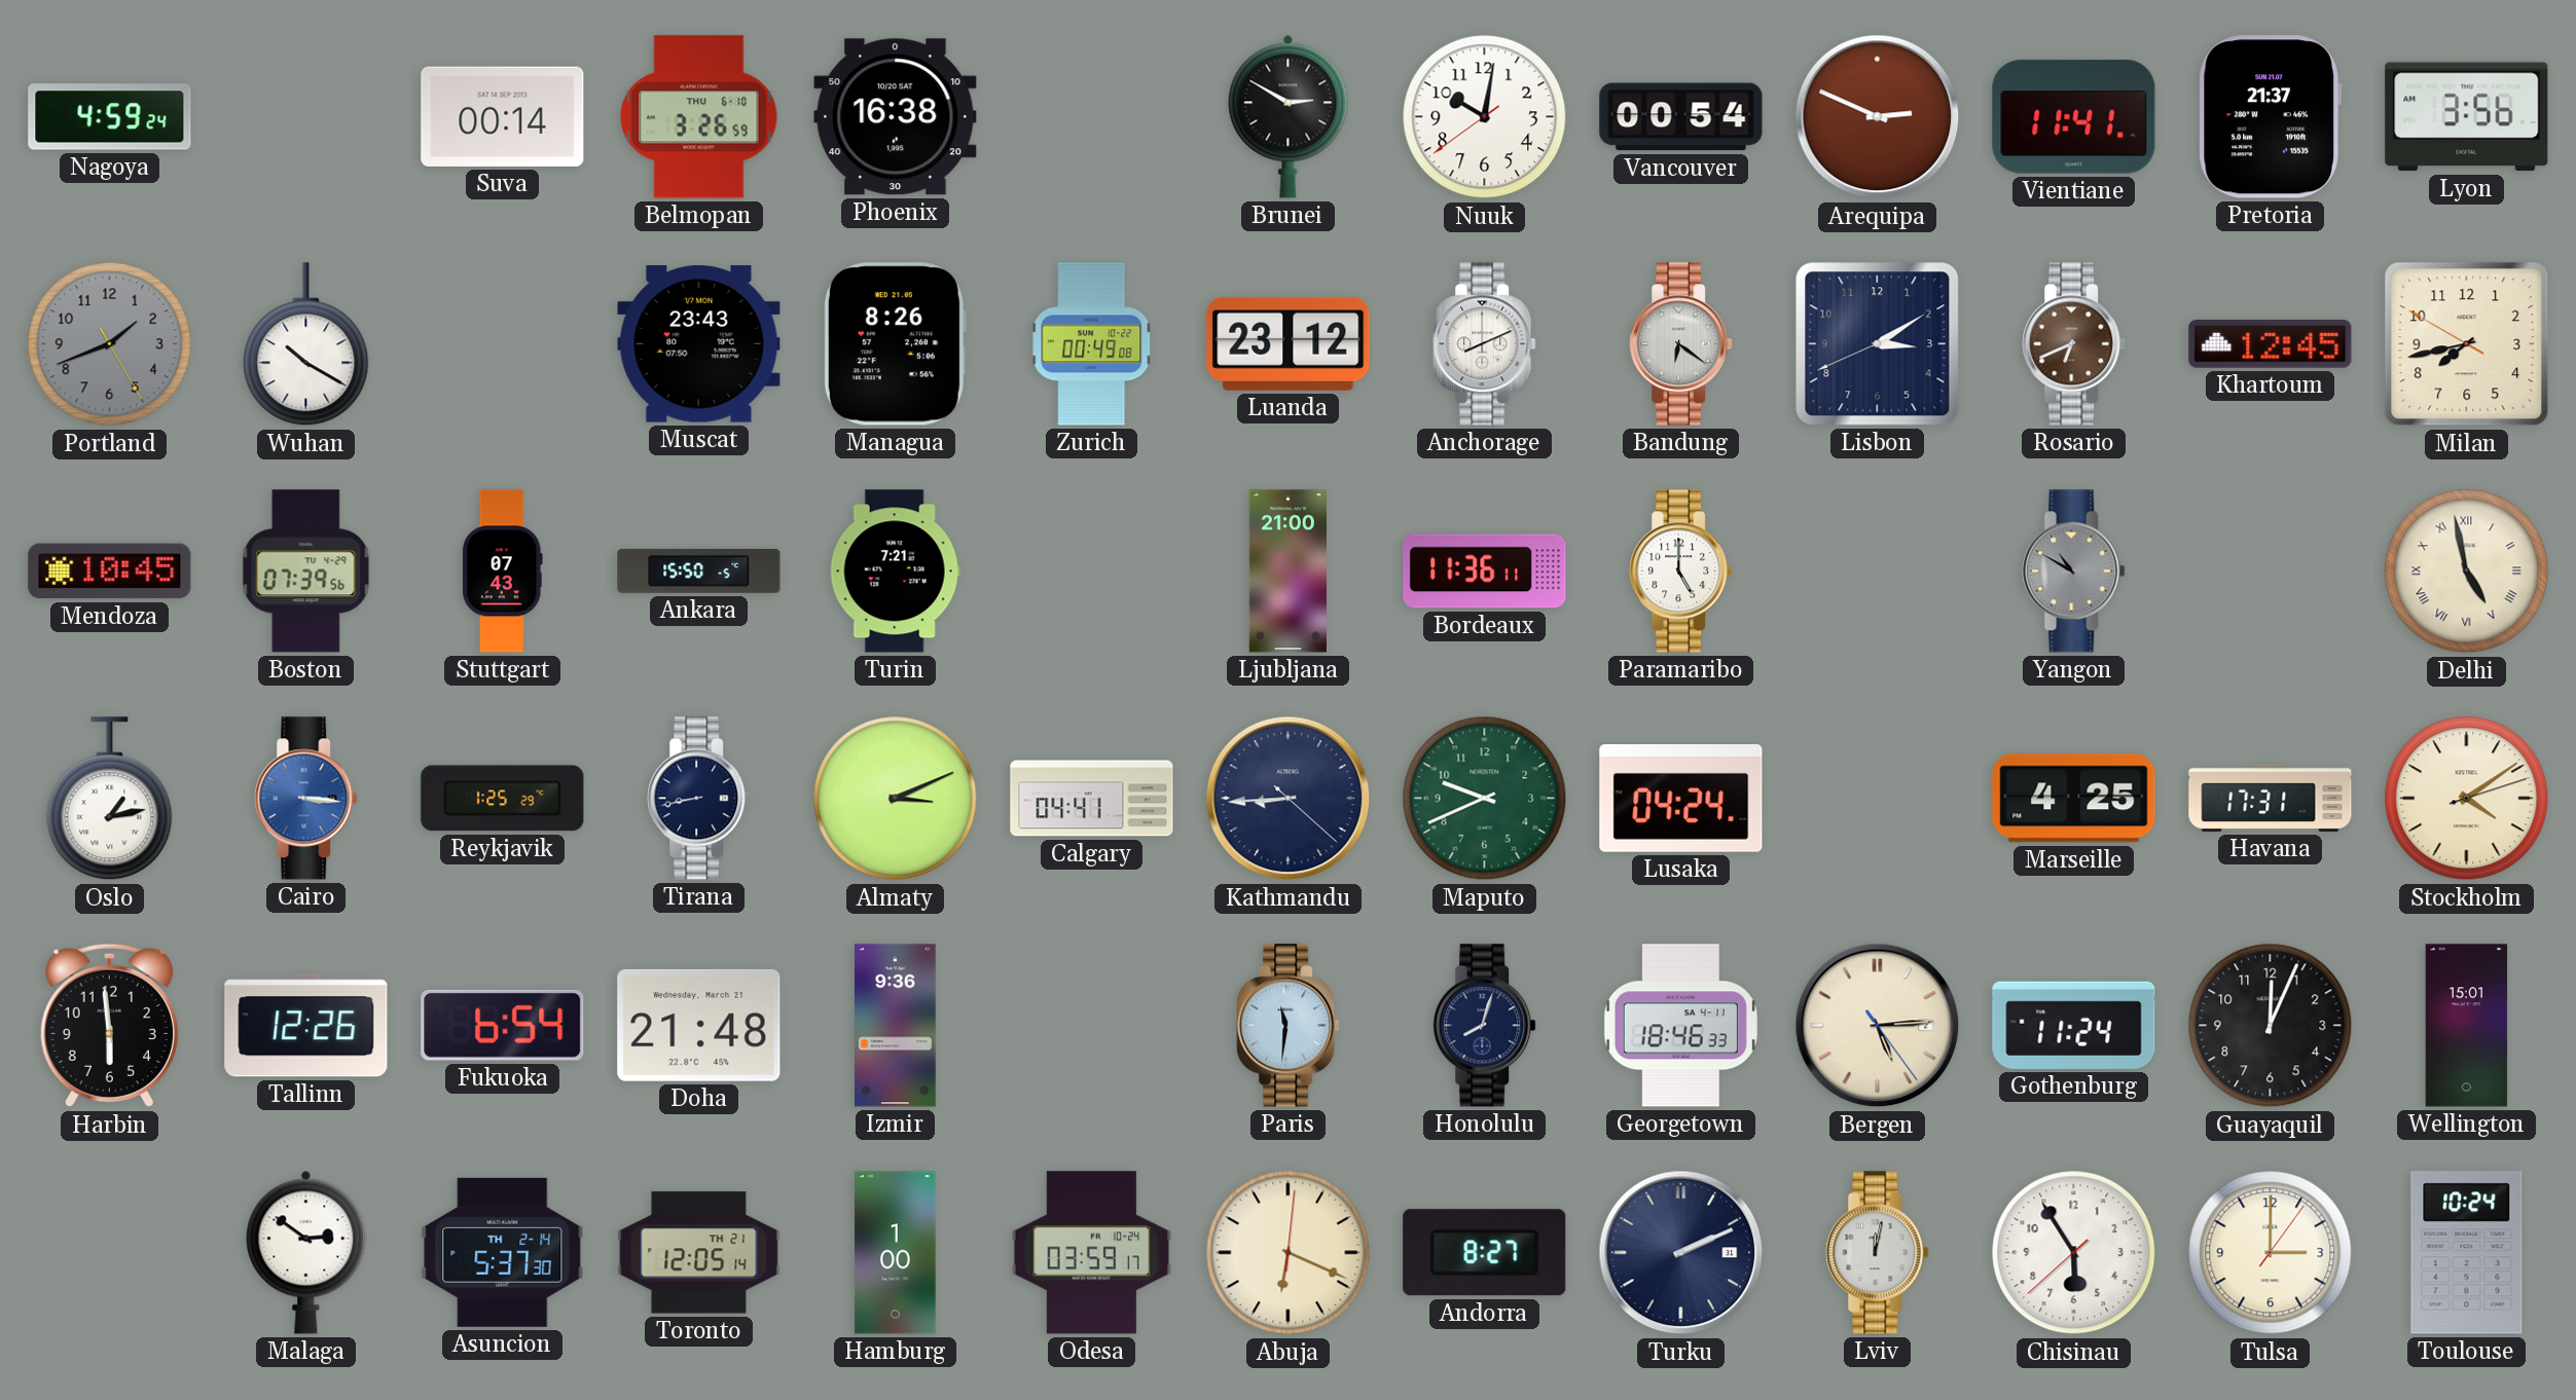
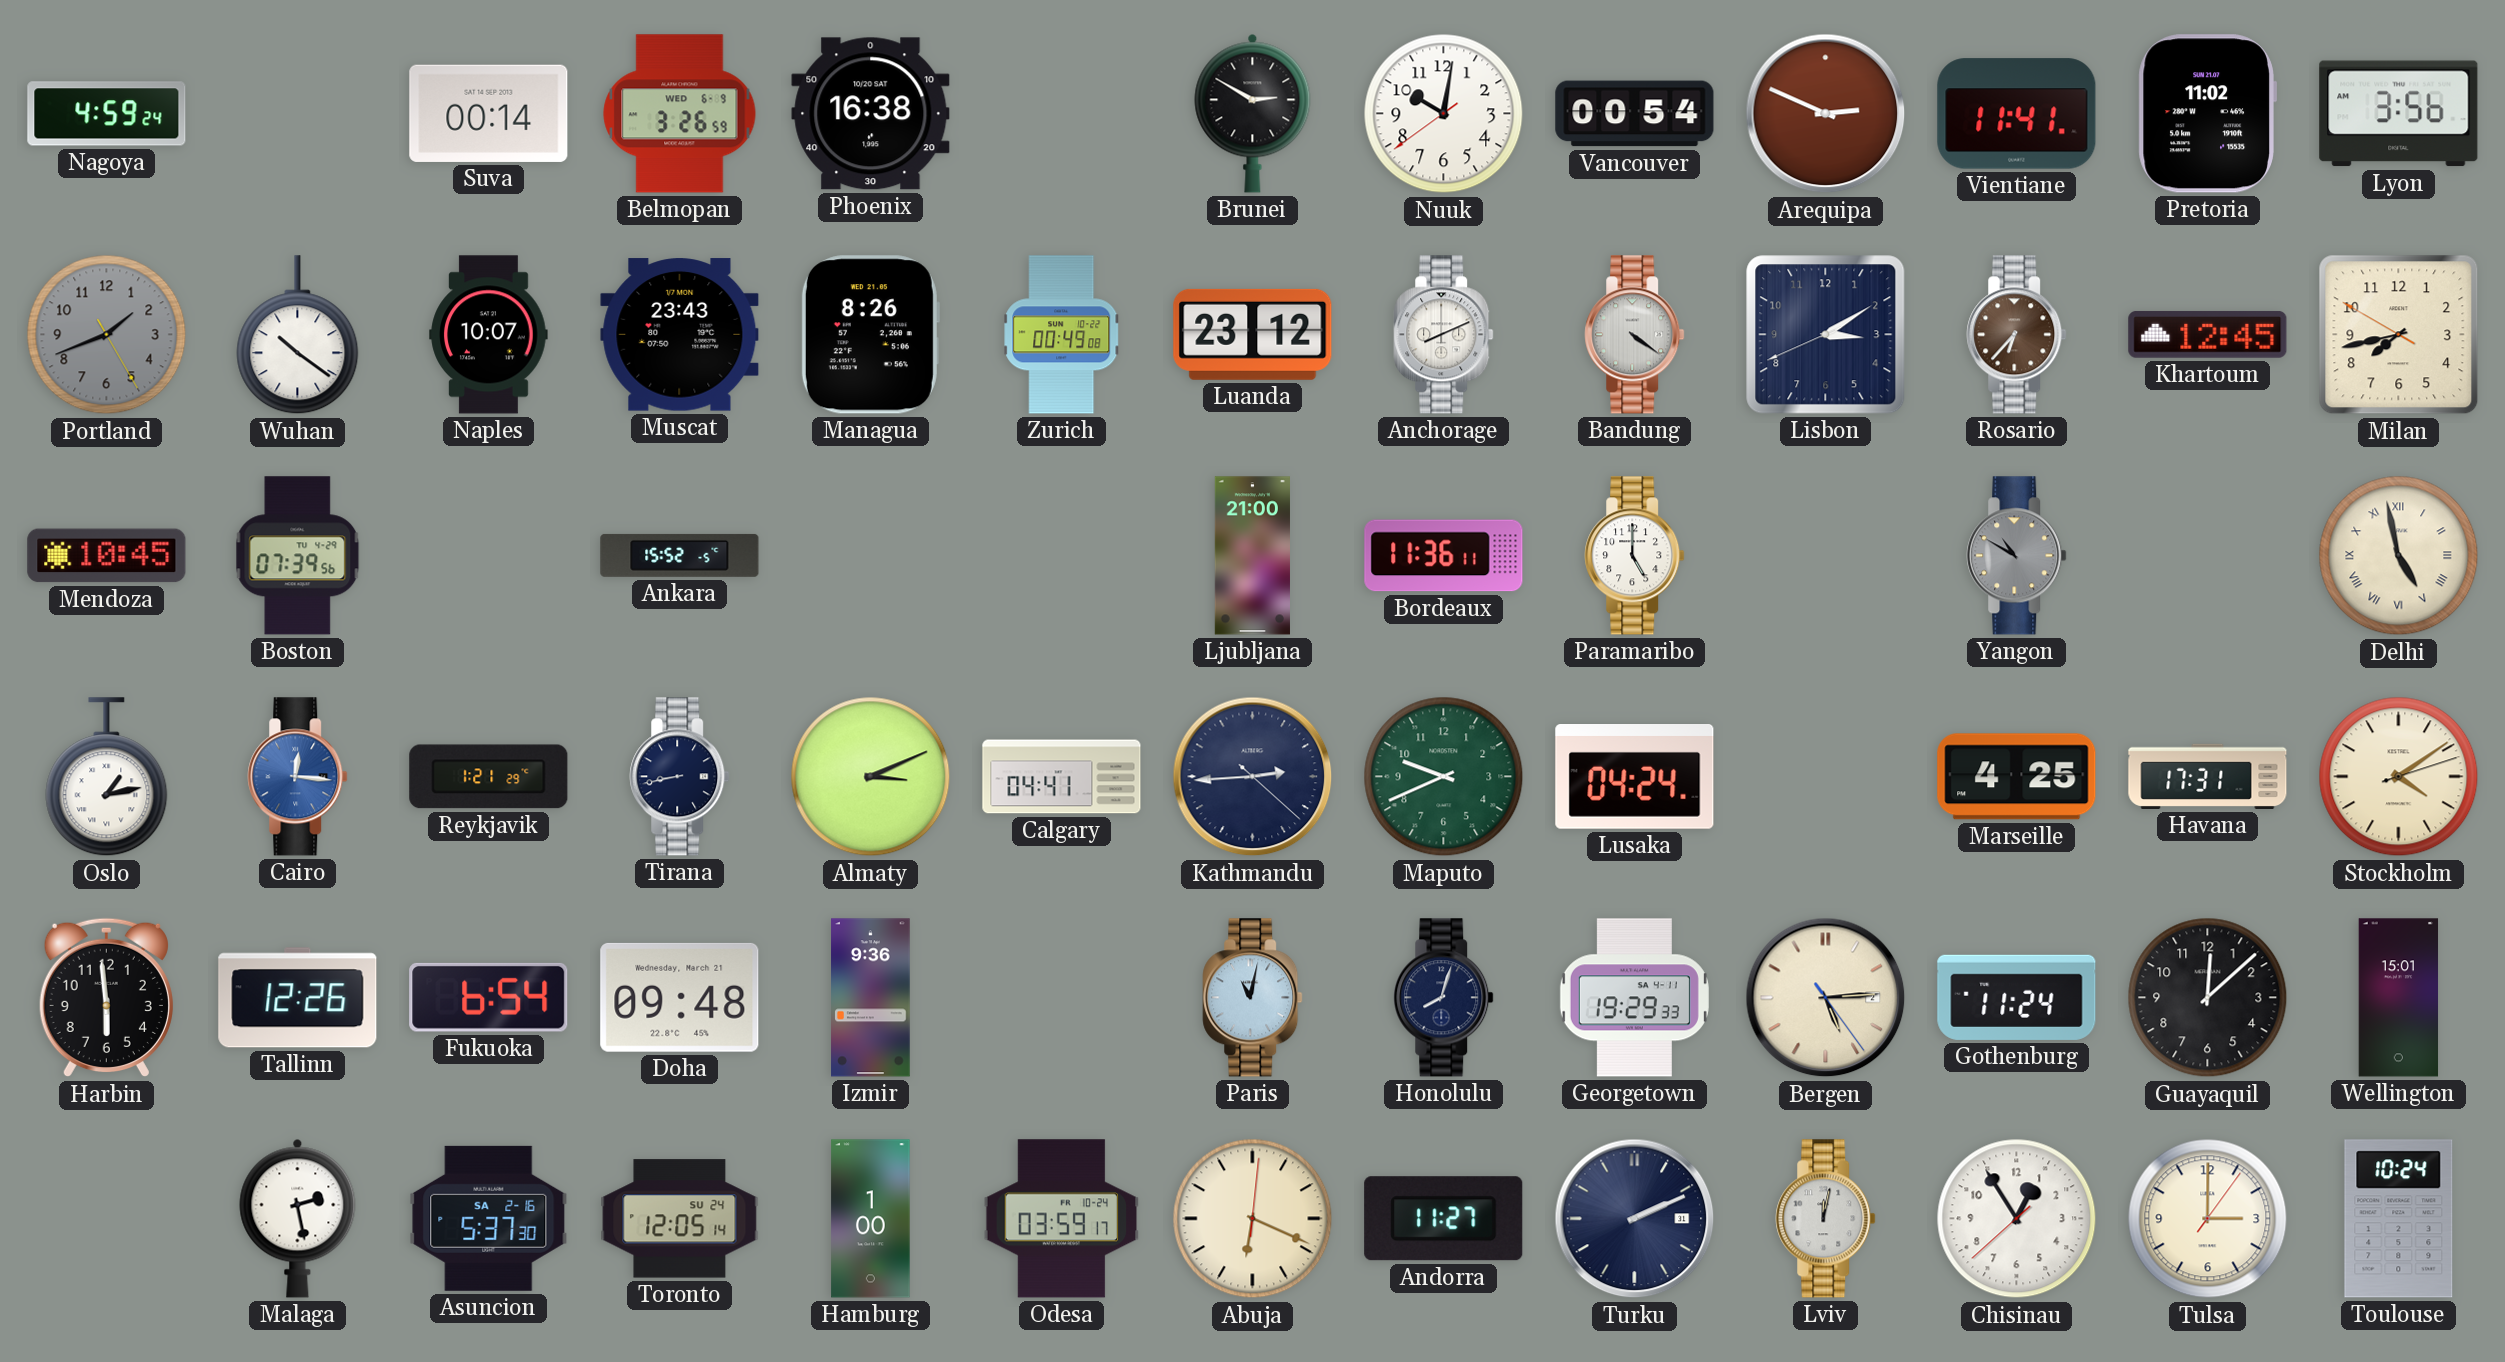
Belmopan date: THU 6-10 -> WED 6-9
Pretoria: 21:37 -> 11:02
Wuhan: 10:20 -> 10:21
Naples: none -> 10:07
Bandung: 6:21 -> 4:21
Rosario: 6:41 -> 6:37
Stuttgart: 07:43 -> none
Ankara: 15:50 -> 15:52
Turin: 7:21 -> none
Cairo: 3:16 -> 12:16
Reykjavik: 1:25 -> 1:21
Kathmandu: 8:44 -> 2:44
Doha: 21:48 -> 09:48
Paris: 11:31 -> 11:02
Georgetown: 18:46 -> 19:29
Guayaquil: 12:04 -> 12:08
Malaga: 2:51 -> 2:28
Asuncion date: TH 2-14 -> SA 2-16
Toronto date: TH 21 -> SU 24
Andorra: 8:27 -> 11:27
Chisinau: 5:54 -> 12:54
